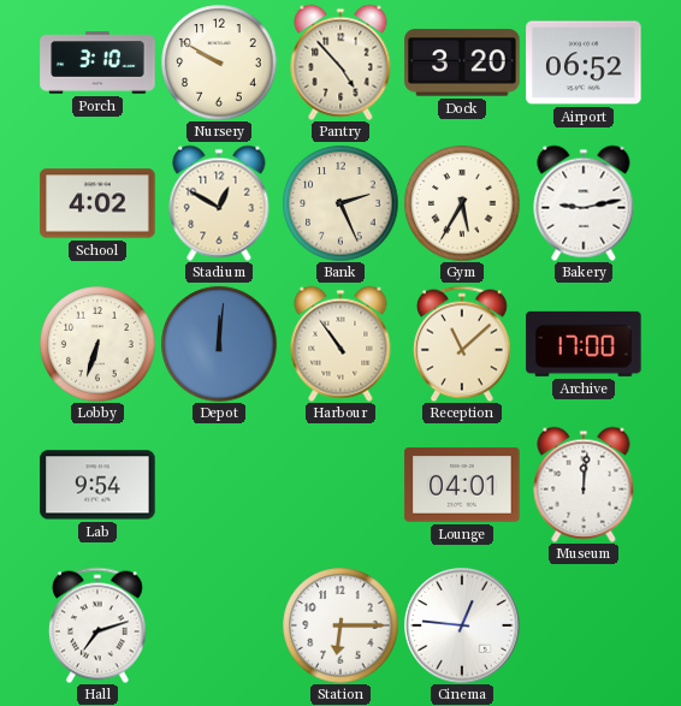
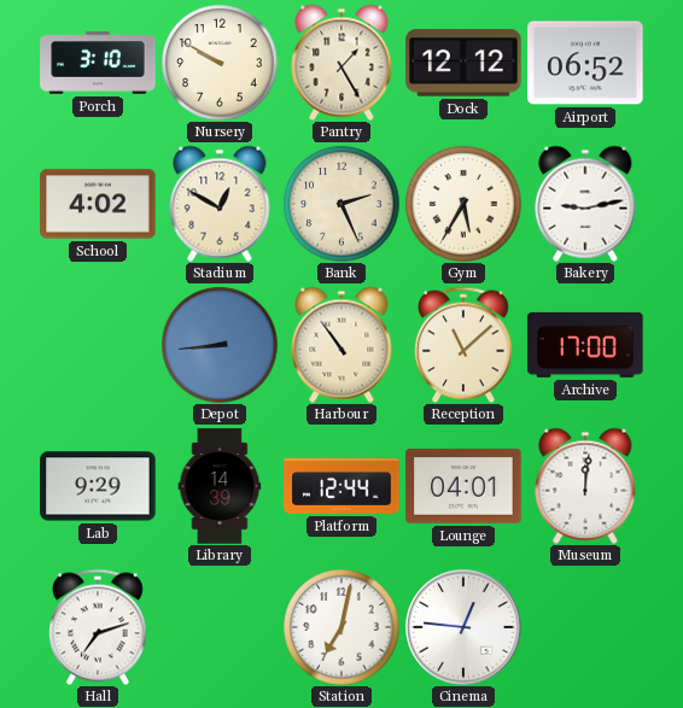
Pantry: 4:53 -> 1:25
Dock: 3:20 -> 12:12
Lobby: 6:33 -> none
Depot: 12:01 -> 8:44
Lab: 9:54 -> 9:29
Library: none -> 14:39
Platform: none -> 12:44
Station: 6:15 -> 7:02
